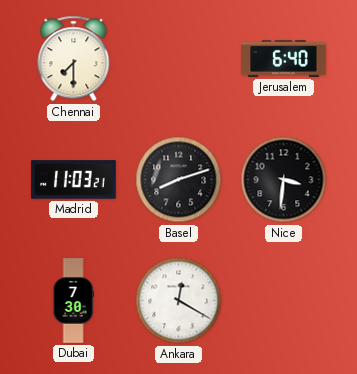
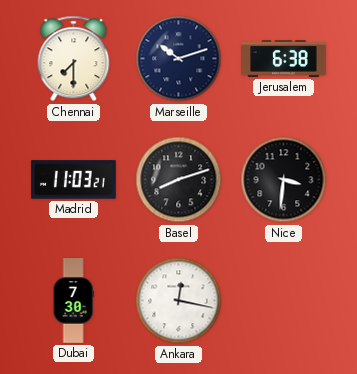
Marseille: none -> 10:12
Jerusalem: 6:40 -> 6:38
Ankara: 12:20 -> 12:17
